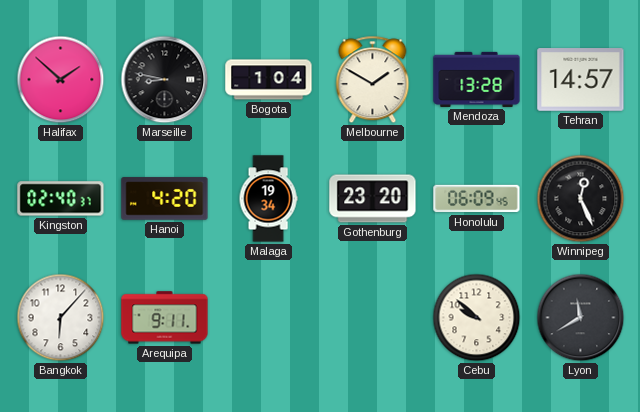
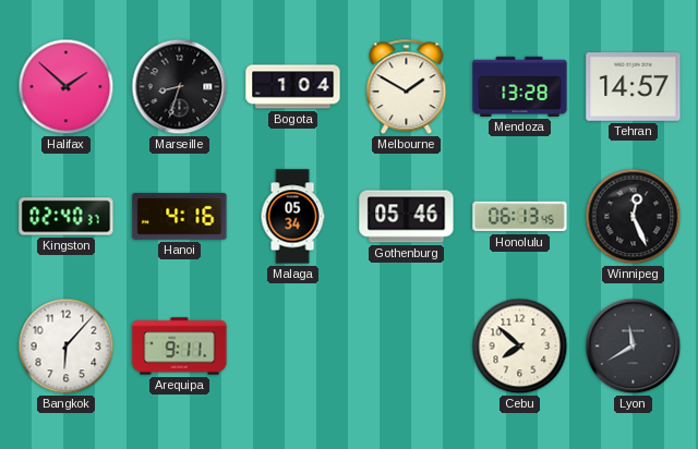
Marseille: 8:47 -> 8:33
Hanoi: 4:20 -> 4:16
Malaga: 19:34 -> 05:34
Gothenburg: 23:20 -> 05:46
Honolulu: 06:09 -> 06:13
Cebu: 9:52 -> 7:52
